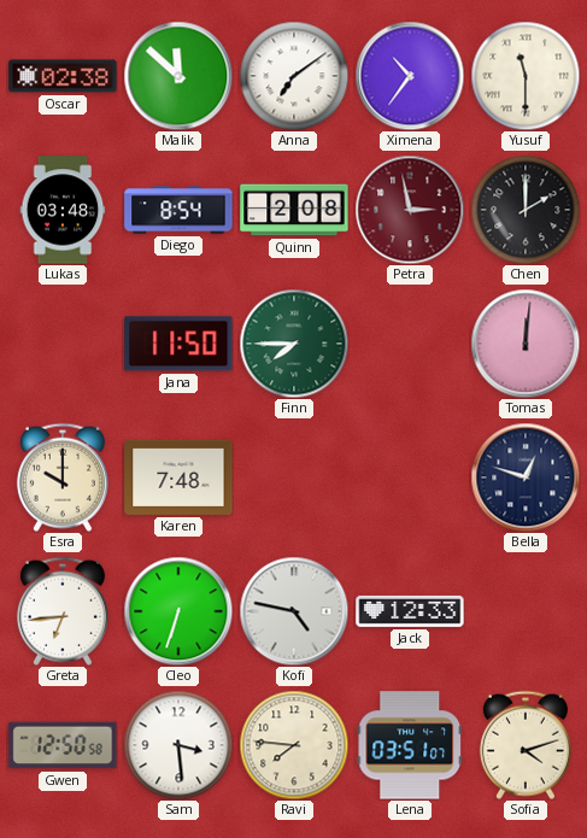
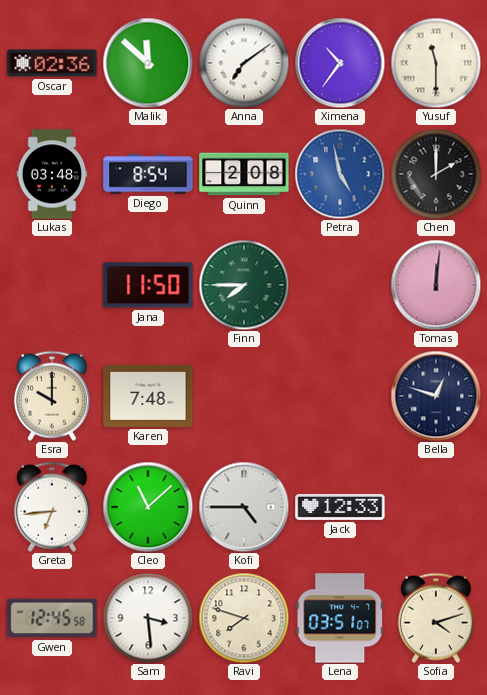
Oscar: 02:38 -> 02:36
Petra: 2:58 -> 4:58
Petra dial: burgundy -> blue
Cleo: 6:33 -> 11:08
Kofi: 4:47 -> 4:45
Gwen: 12:50 -> 12:45
Ravi: 7:46 -> 7:48
